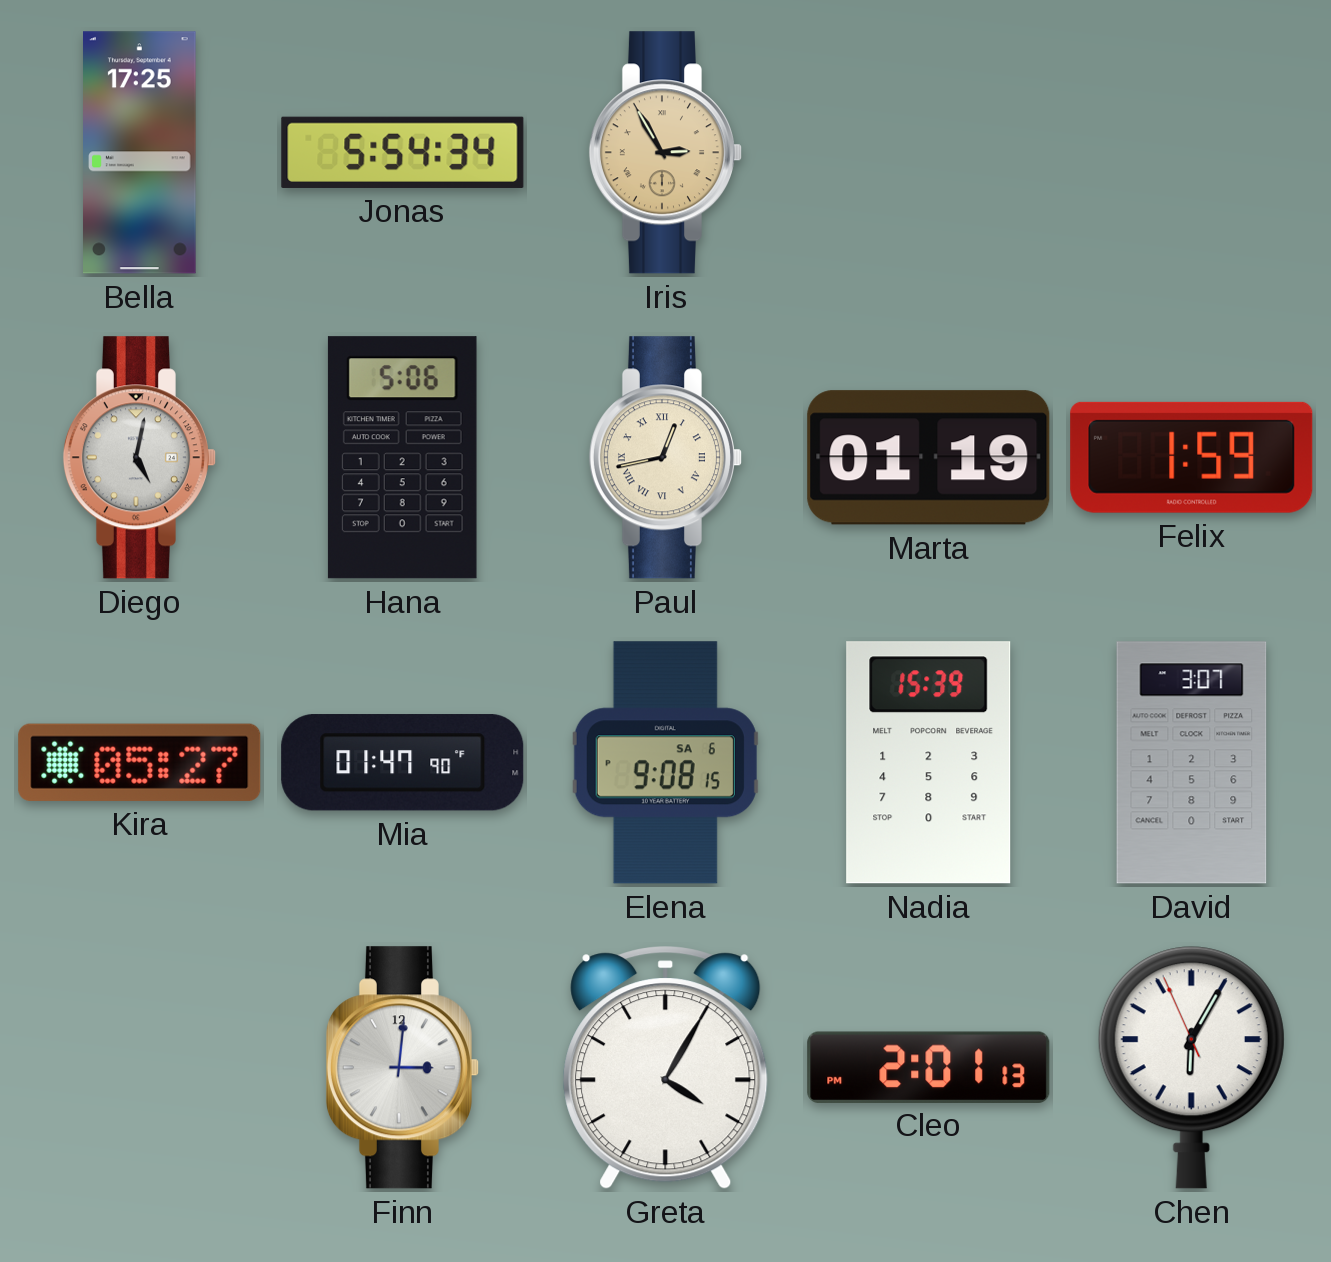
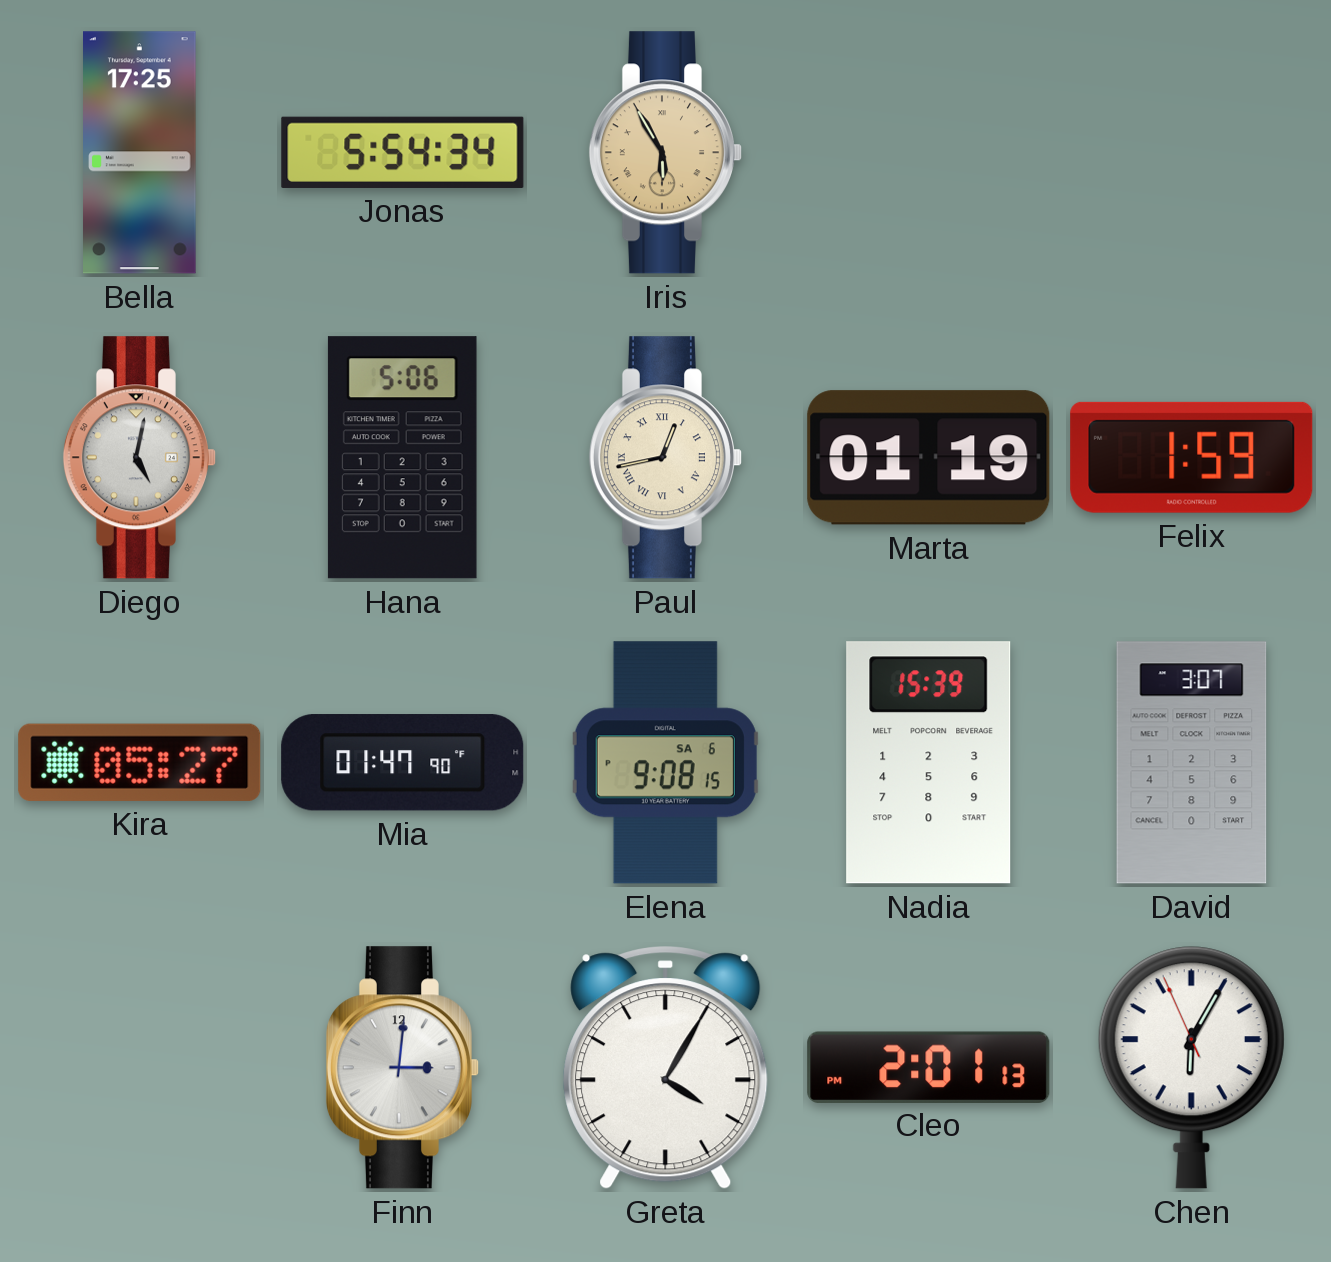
Iris: 2:55 -> 5:55
